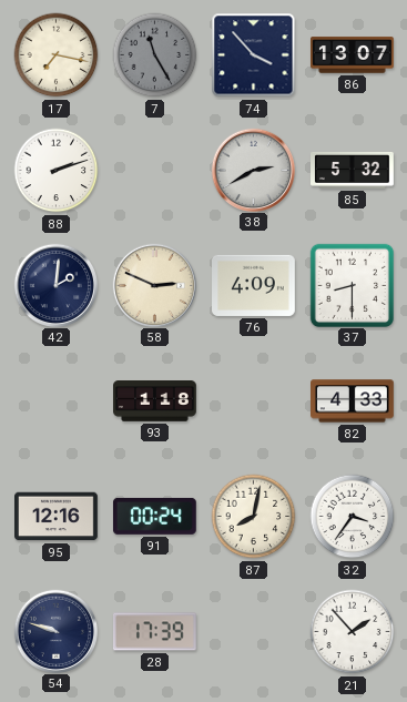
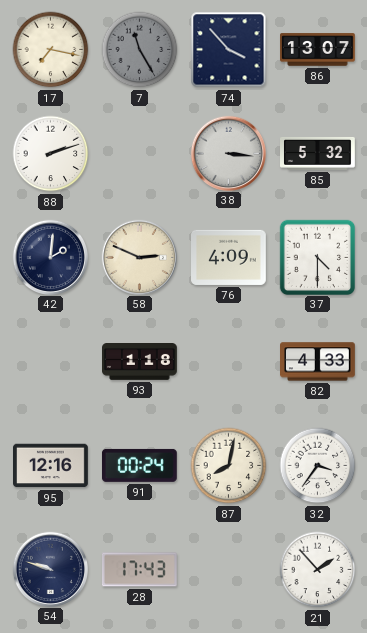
38: 2:40 -> 3:16
37: 8:30 -> 4:30
28: 17:39 -> 17:43
